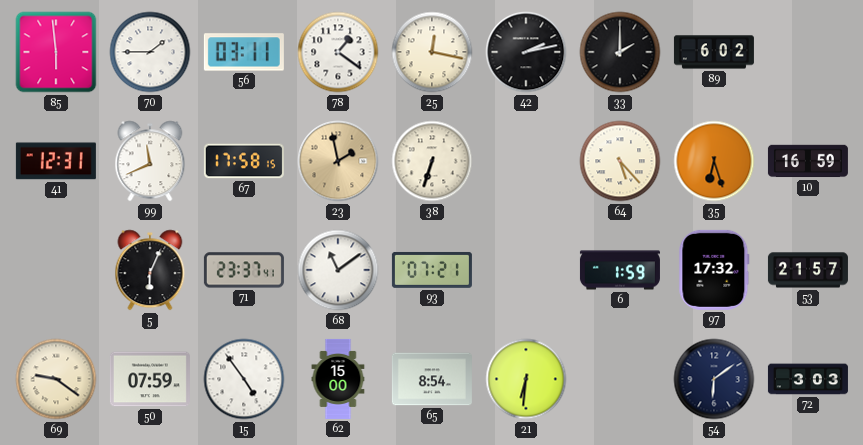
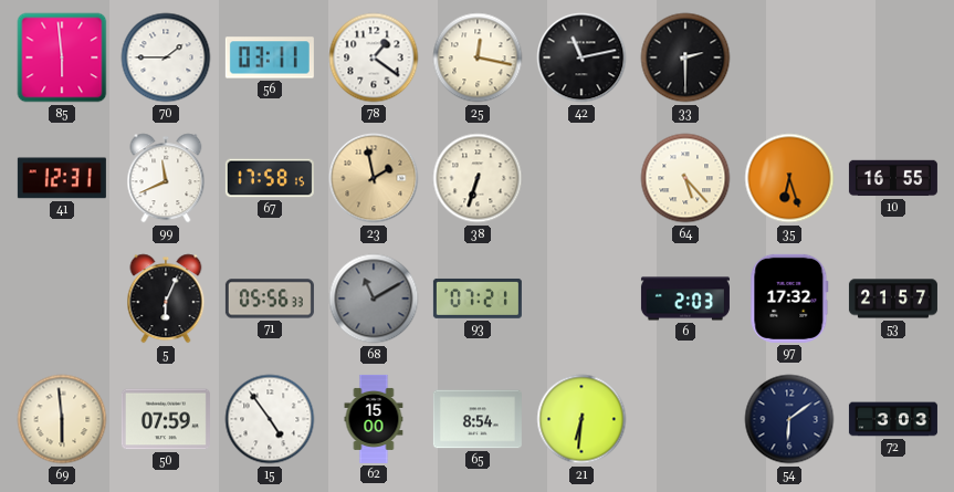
42: 2:13 -> 11:13
33: 2:00 -> 2:30
89: 6:02 -> none
10: 16:59 -> 16:55
71: 23:37 -> 05:56
68: 11:09 -> 11:10
68 dial: white -> grey
6: 1:59 -> 2:03
69: 9:21 -> 5:59
